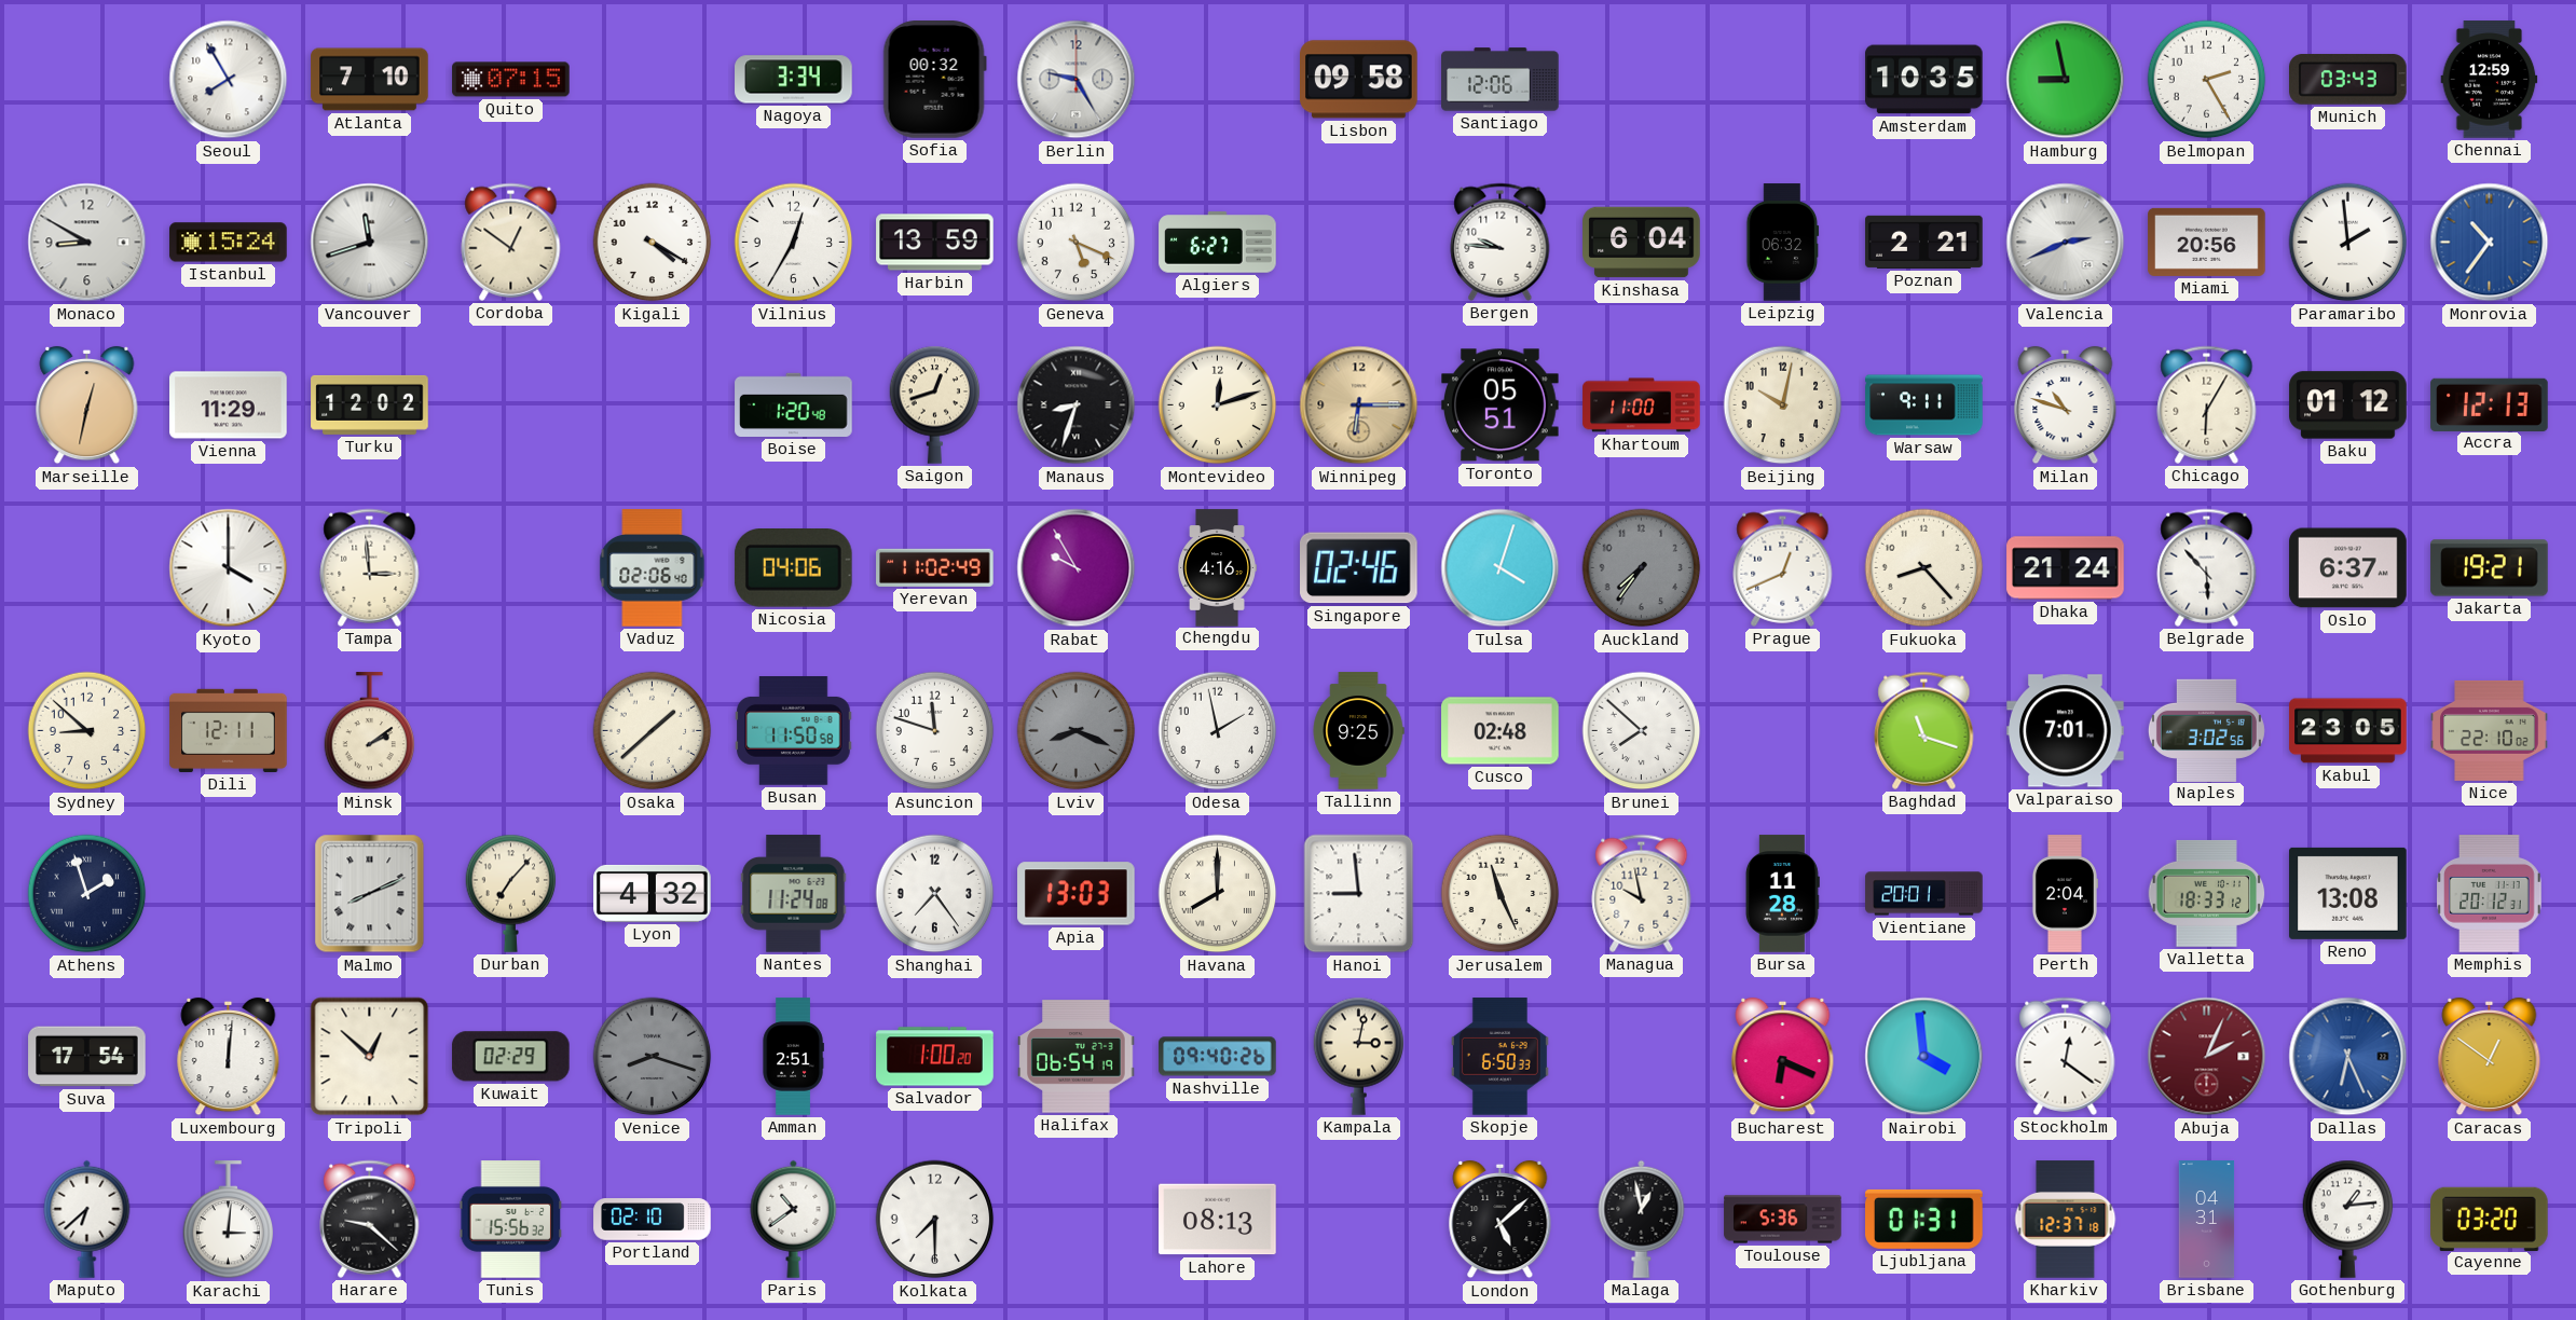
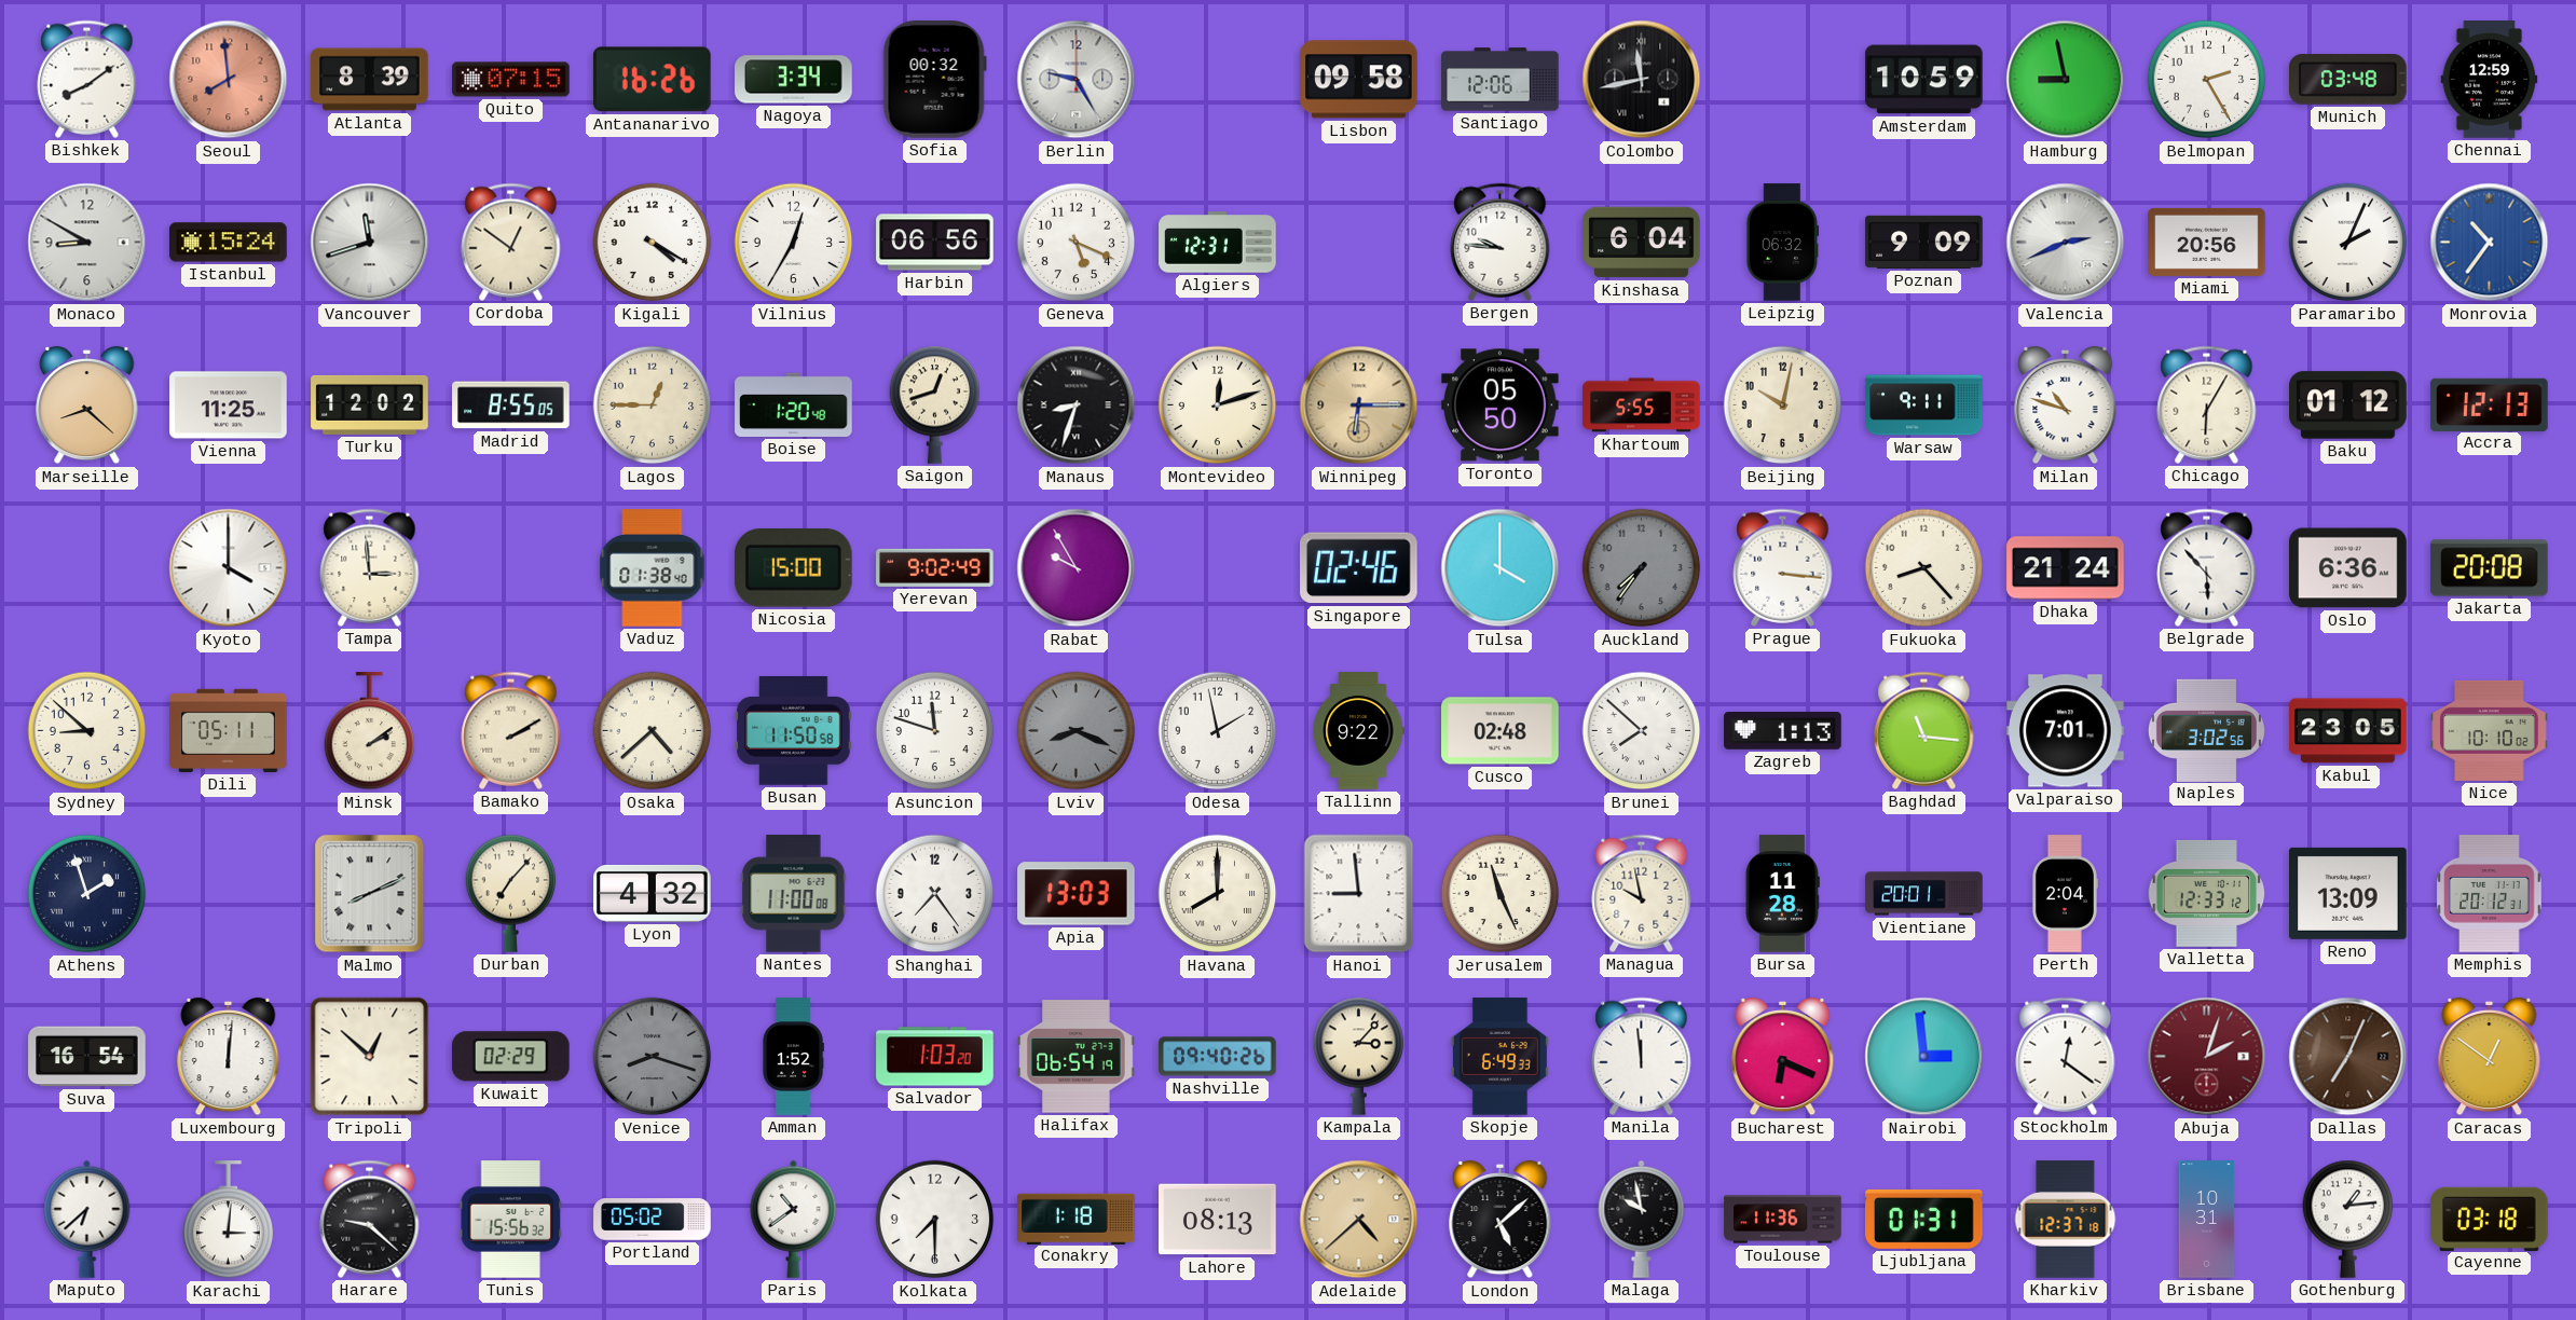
Bishkek: none -> 8:09
Seoul: 7:55 -> 7:59
Seoul dial: white -> salmon
Atlanta: 7:10 -> 8:39
Antananarivo: none -> 16:26
Colombo: none -> 11:43
Amsterdam: 10:35 -> 10:59
Munich: 03:43 -> 03:48
Harbin: 13:59 -> 06:56
Algiers: 6:27 -> 12:31
Poznan: 2:21 -> 9:09
Paramaribo: 1:59 -> 2:04
Marseille: 12:32 -> 8:22
Vienna: 11:29 -> 11:25
Madrid: none -> 8:55
Lagos: none -> 12:45
Toronto: 05:51 -> 05:50
Khartoum: 11:00 -> 5:55
Vaduz: 02:06 -> 01:38
Nicosia: 04:06 -> 15:00
Yerevan: 11:02 -> 9:02
Chengdu: 4:16 -> none
Tulsa: 4:03 -> 4:00
Prague: 12:41 -> 3:16
Oslo: 6:37 -> 6:36
Jakarta: 19:21 -> 20:08
Dili: 12:11 -> 05:11
Bamako: none -> 2:10
Osaka: 1:38 -> 4:38
Tallinn: 9:25 -> 9:22
Zagreb: none -> 1:13
Baghdad: 11:18 -> 11:16
Nice: 22:10 -> 10:10
Nantes: 11:24 -> 11:00
Valletta: 18:33 -> 12:33
Reno: 13:08 -> 13:09
Suva: 17:54 -> 16:54
Amman: 2:51 -> 1:52
Salvador: 1:00 -> 1:03
Kampala: 3:02 -> 3:07
Skopje: 6:50 -> 6:49
Manila: none -> 11:59
Nairobi: 3:59 -> 2:59
Abuja: 2:04 -> 2:03
Dallas: 6:26 -> 7:04
Dallas dial: blue -> brown
Portland: 02:10 -> 05:02
Conakry: none -> 1:18
Adelaide: none -> 4:38
Malaga: 12:58 -> 9:58
Toulouse: 5:36 -> 11:36
Brisbane: 04:31 -> 10:31
Cayenne: 03:20 -> 03:18
